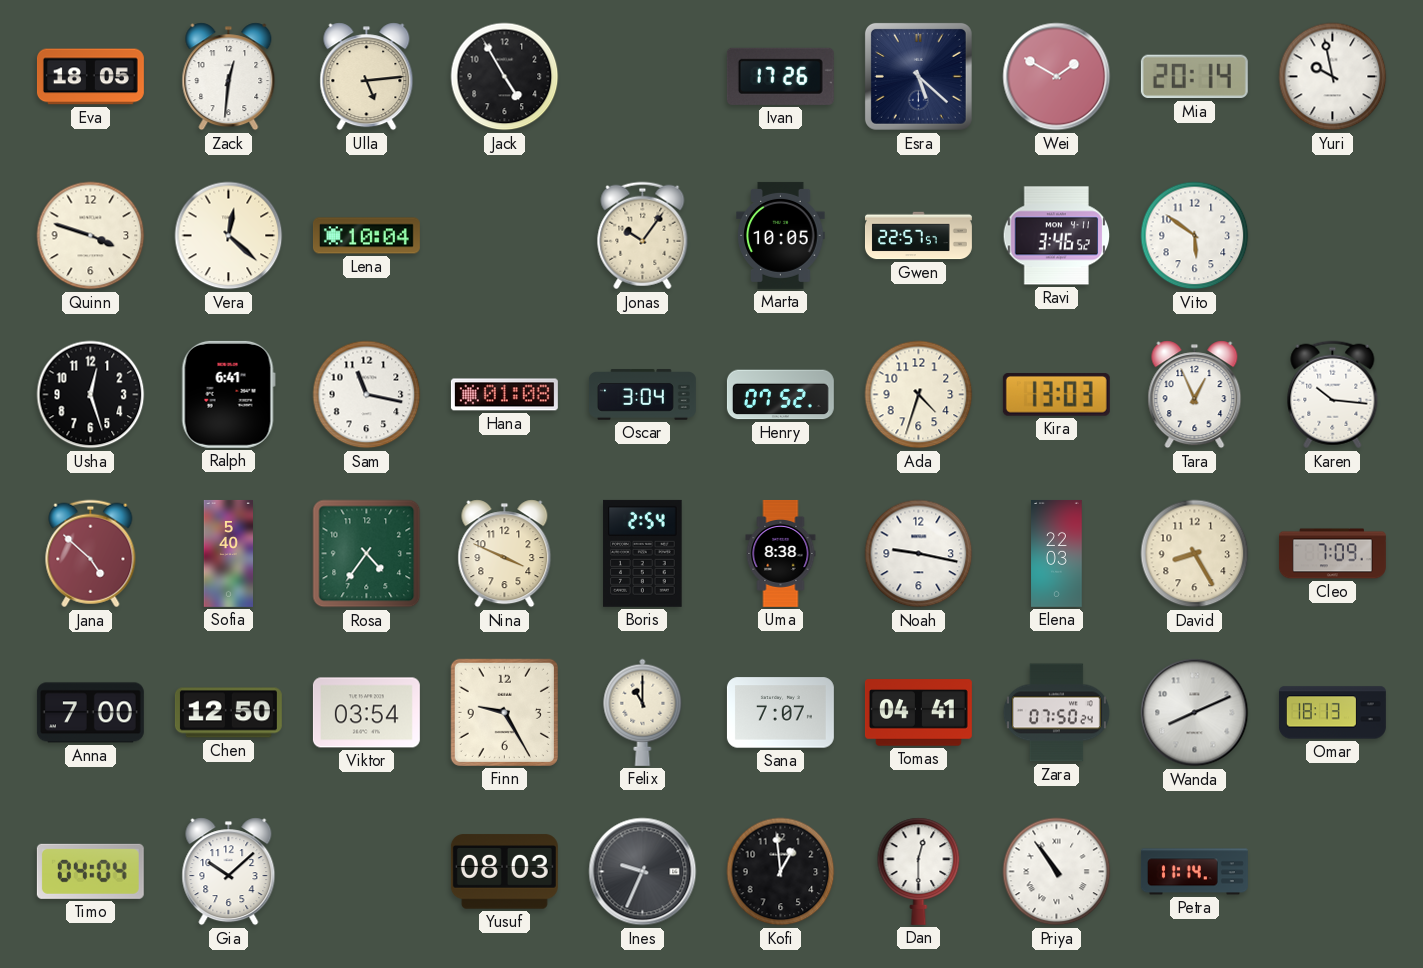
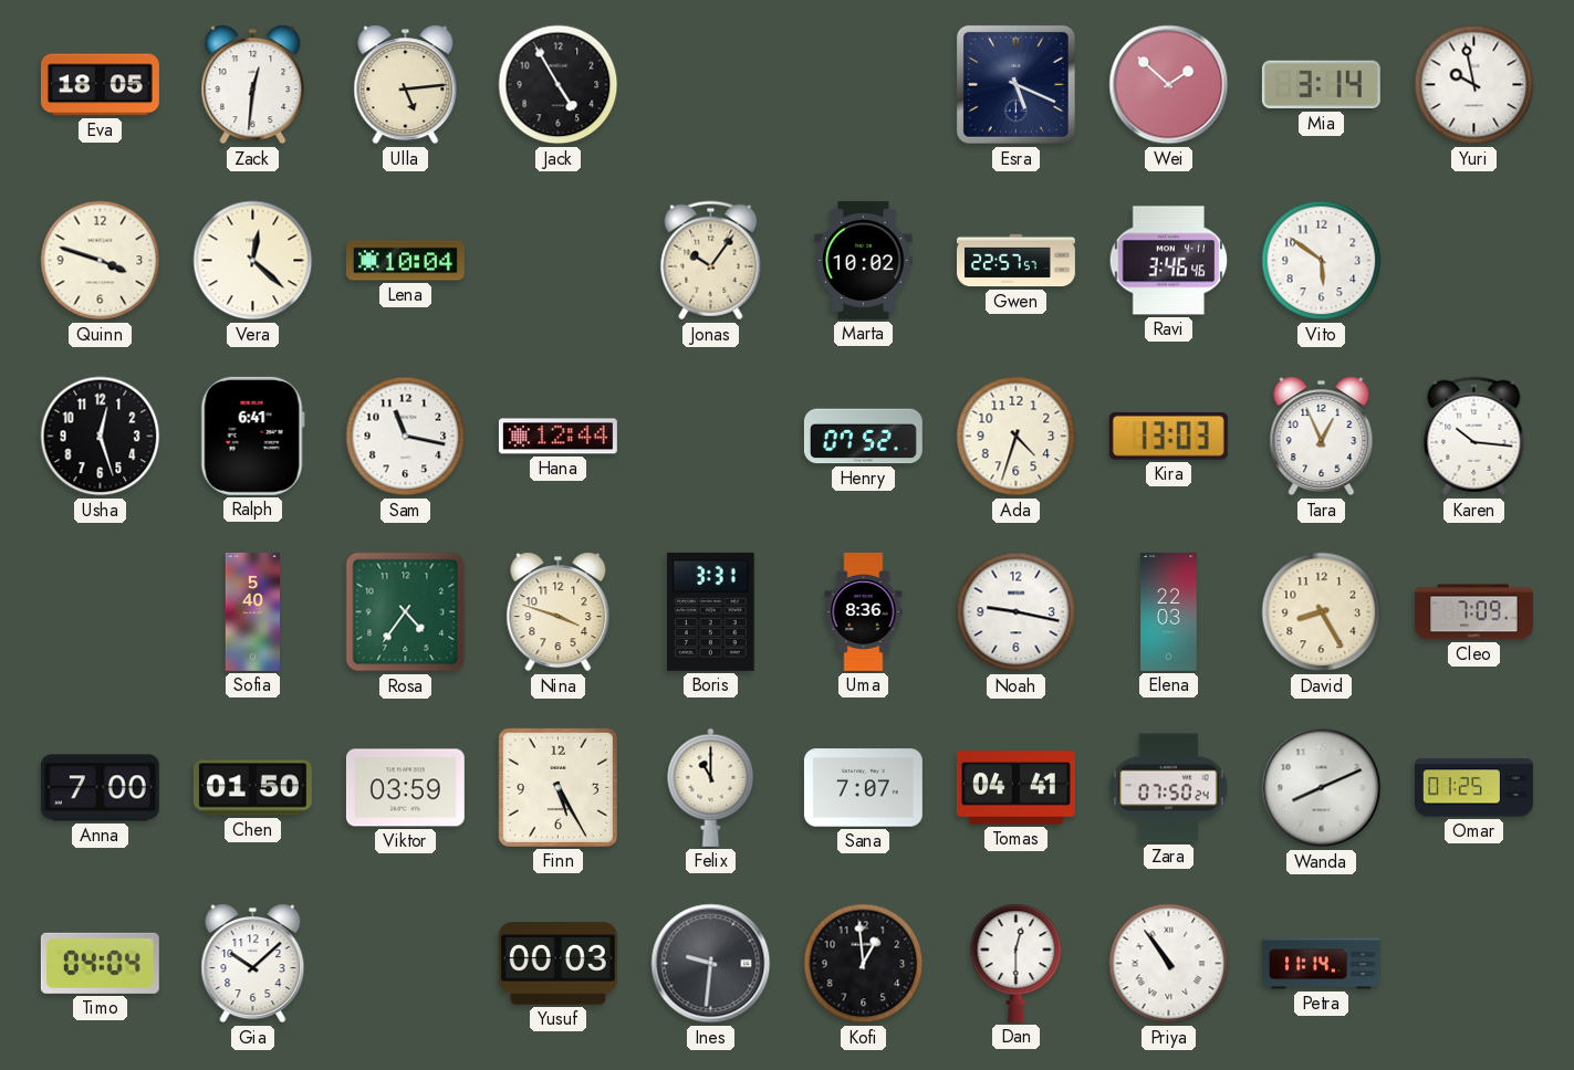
Ivan: 17:26 -> none
Esra: 5:22 -> 5:19
Wei: 1:50 -> 1:52
Mia: 20:14 -> 3:14
Marta: 10:05 -> 10:02
Ravi: 3:46:52 -> 3:46:46
Hana: 01:08 -> 12:44
Oscar: 3:04 -> none
Jana: 4:52 -> none
Nina: 3:49 -> 3:48
Boris: 2:54 -> 3:31
Uma: 8:38 -> 8:36
Chen: 12:50 -> 01:50
Viktor: 03:54 -> 03:59
Finn: 9:25 -> 5:25
Omar: 18:13 -> 01:25
Yusuf: 08:03 -> 00:03
Ines: 9:34 -> 9:31
